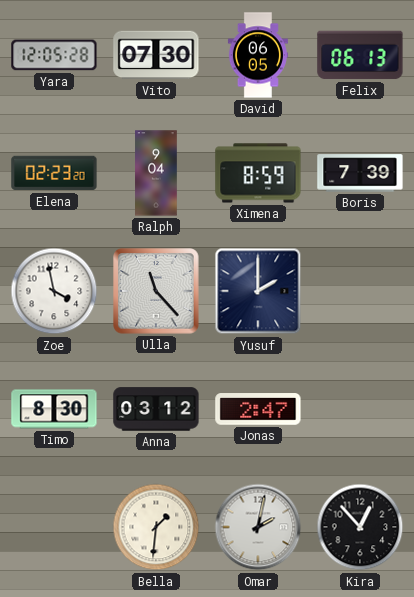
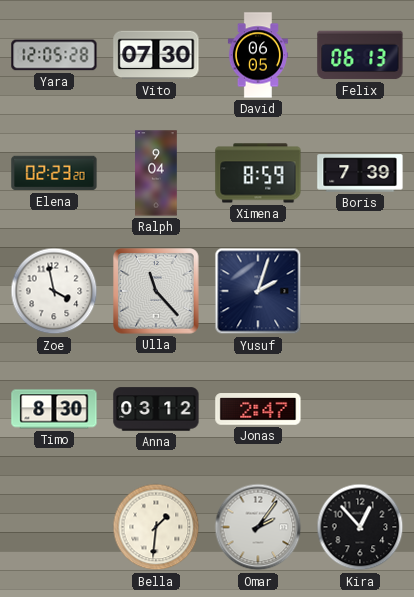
Yusuf: 2:00 -> 2:03
Omar: 2:02 -> 2:06
